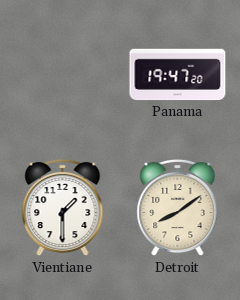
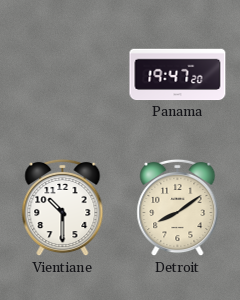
Vientiane: 1:30 -> 10:30
